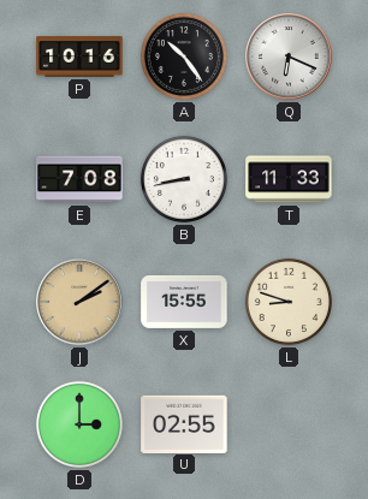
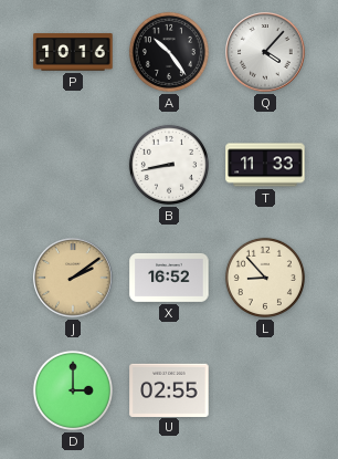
Q: 6:19 -> 4:07
E: 7:08 -> none
X: 15:55 -> 16:52
L: 8:48 -> 8:53
